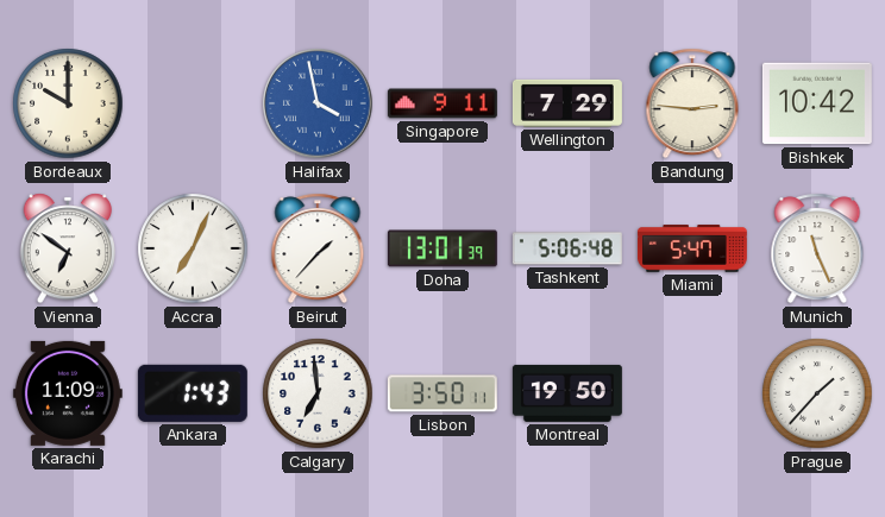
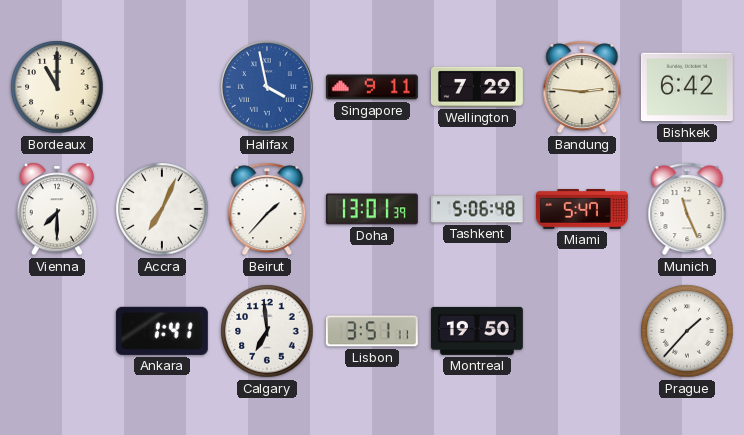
Bordeaux: 10:00 -> 11:00
Bishkek: 10:42 -> 6:42
Vienna: 6:51 -> 7:30
Karachi: 11:09 -> none
Ankara: 1:43 -> 1:41
Lisbon: 3:50 -> 3:51
